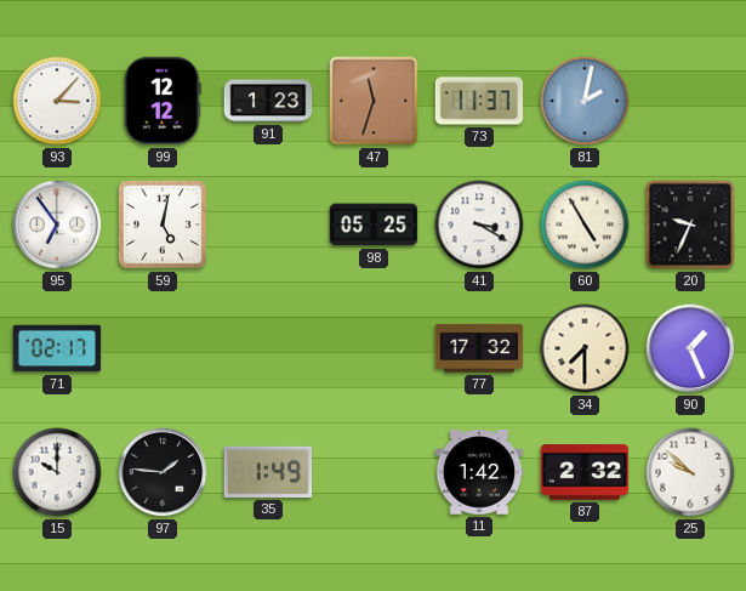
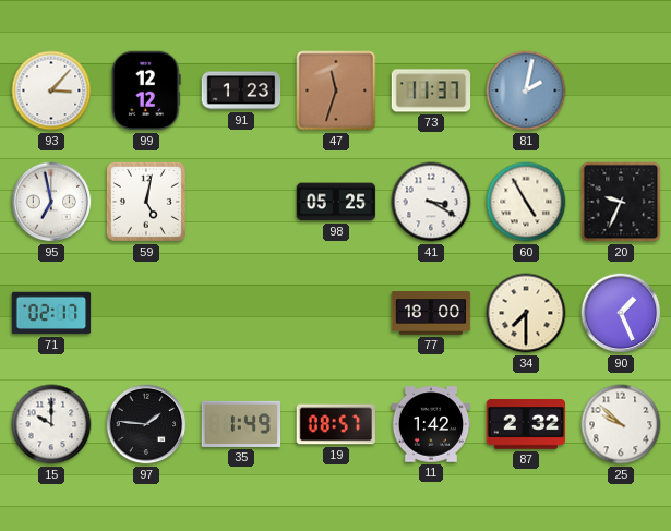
95: 6:54 -> 6:58
77: 17:32 -> 18:00
19: none -> 08:57
